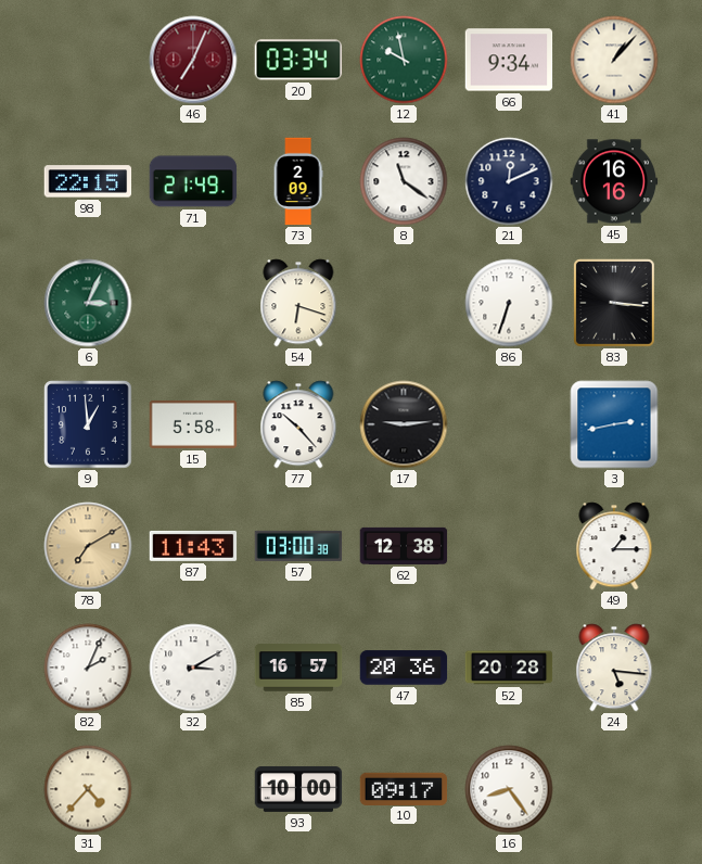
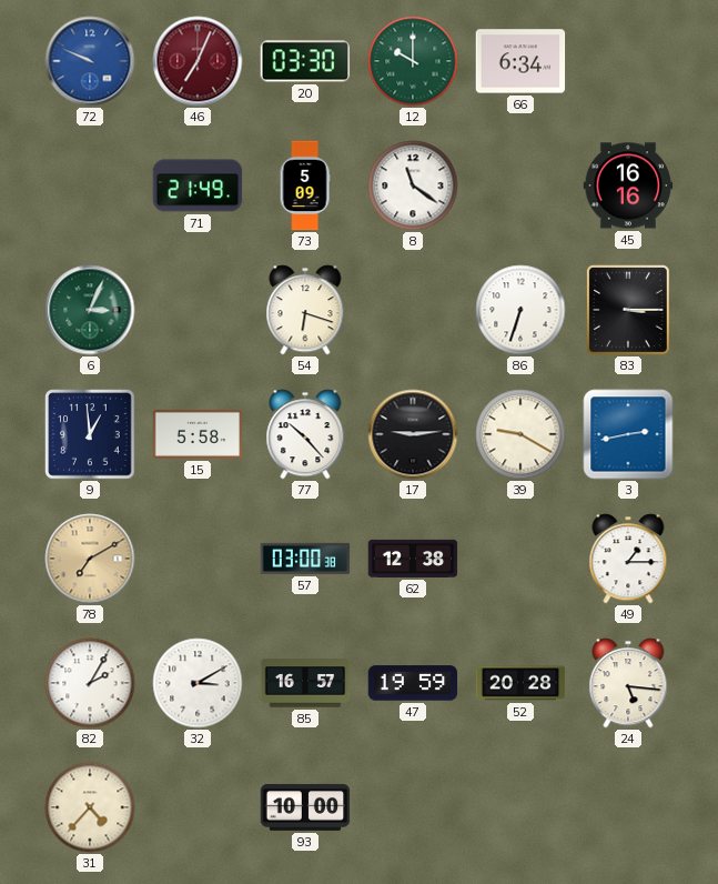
72: none -> 9:49
20: 03:34 -> 03:30
12: 9:58 -> 10:00
66: 9:34 -> 6:34
41: 1:07 -> none
98: 22:15 -> none
73: 2:09 -> 5:09
21: 12:11 -> none
83: 3:16 -> 3:15
39: none -> 9:20
87: 11:43 -> none
82: 2:04 -> 2:05
47: 20:36 -> 19:59
10: 09:17 -> none
16: 8:24 -> none
